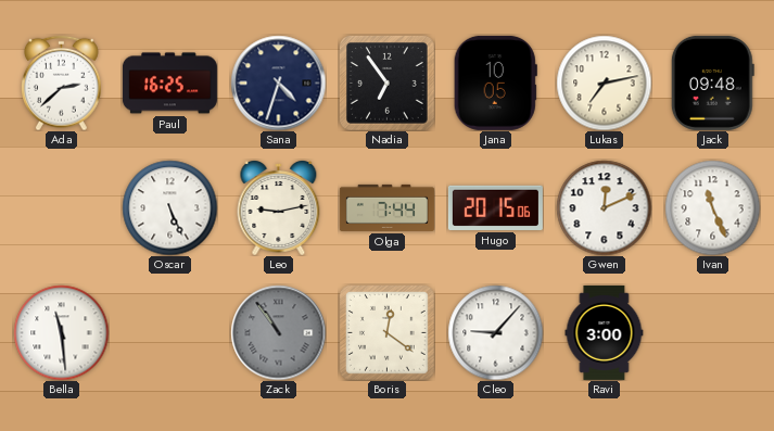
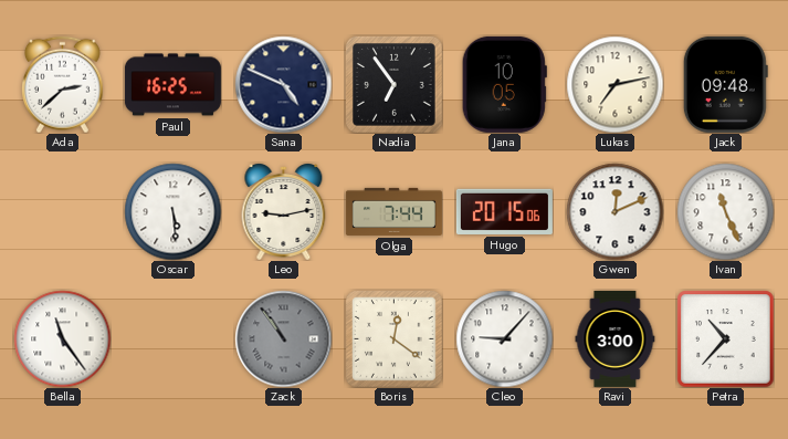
Sana: 4:33 -> 4:49
Oscar: 5:26 -> 5:29
Bella: 11:29 -> 11:24
Petra: none -> 10:37
